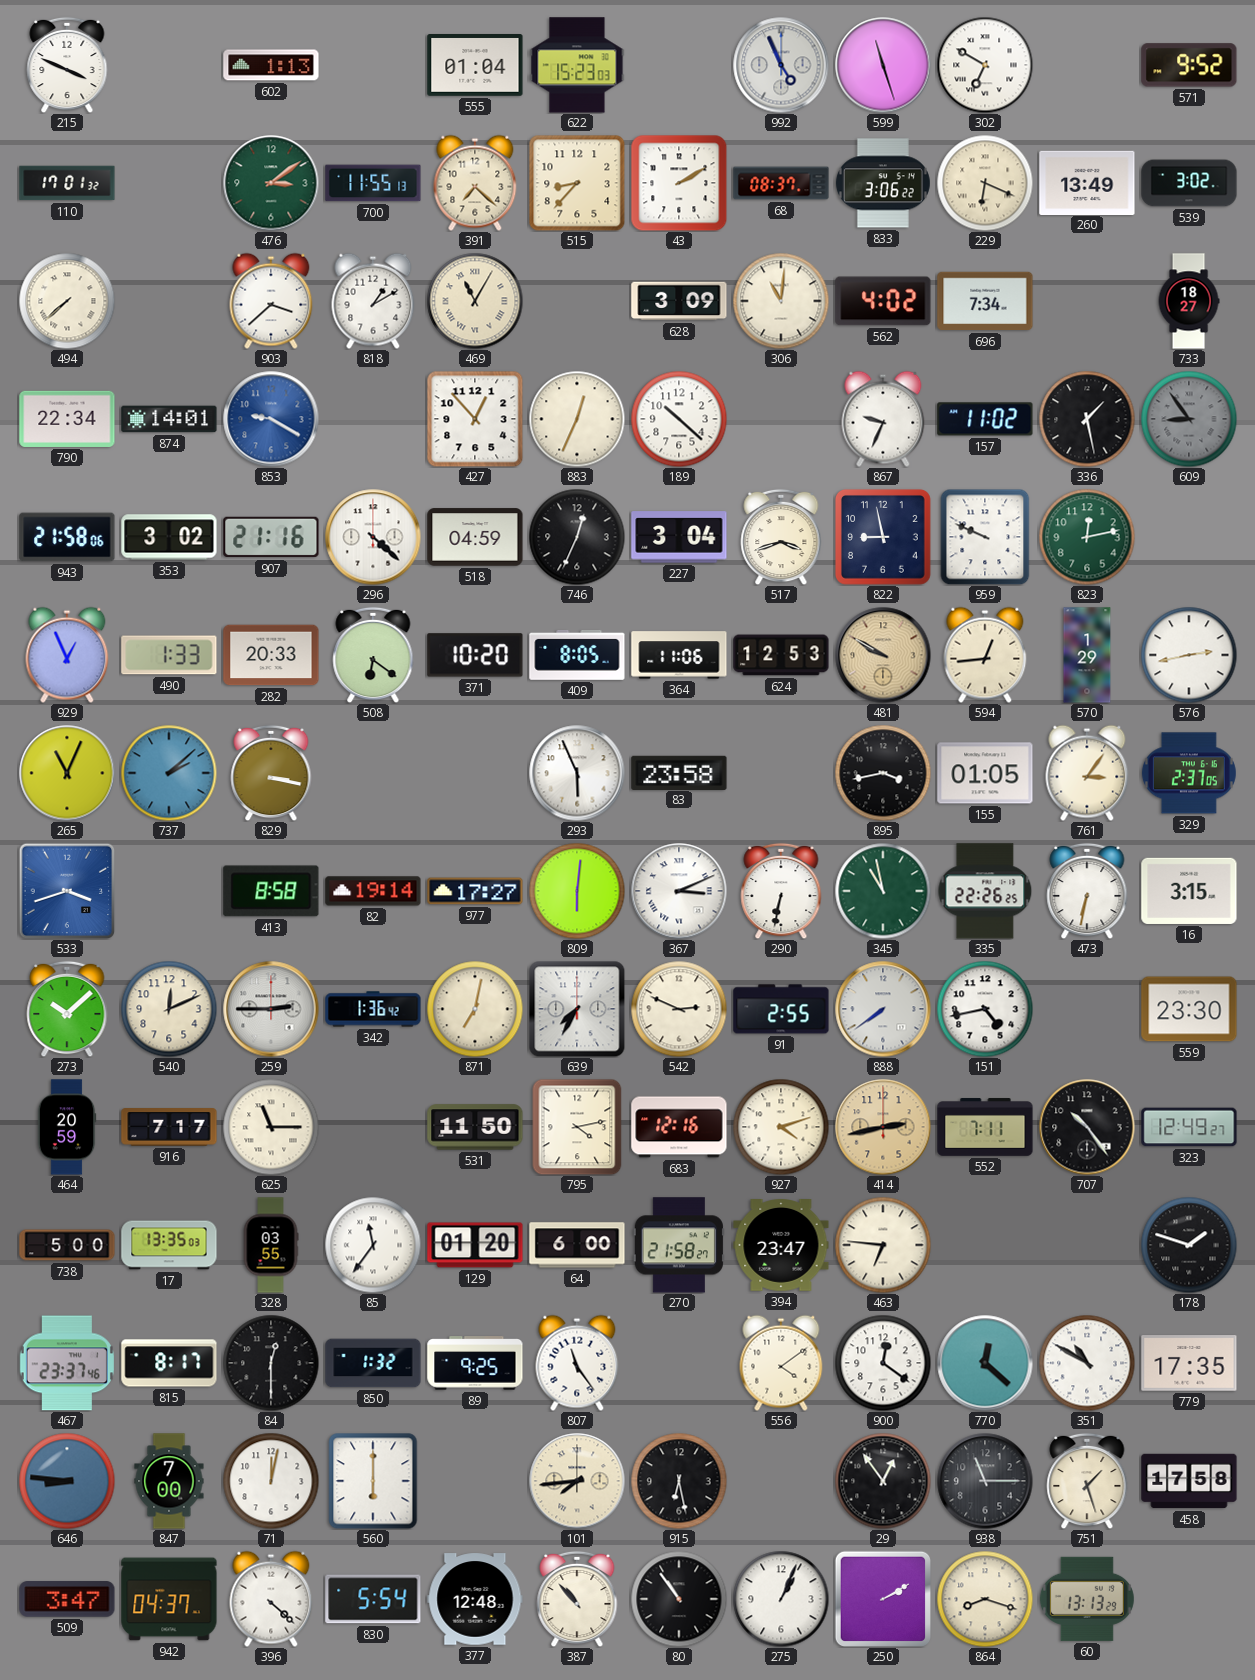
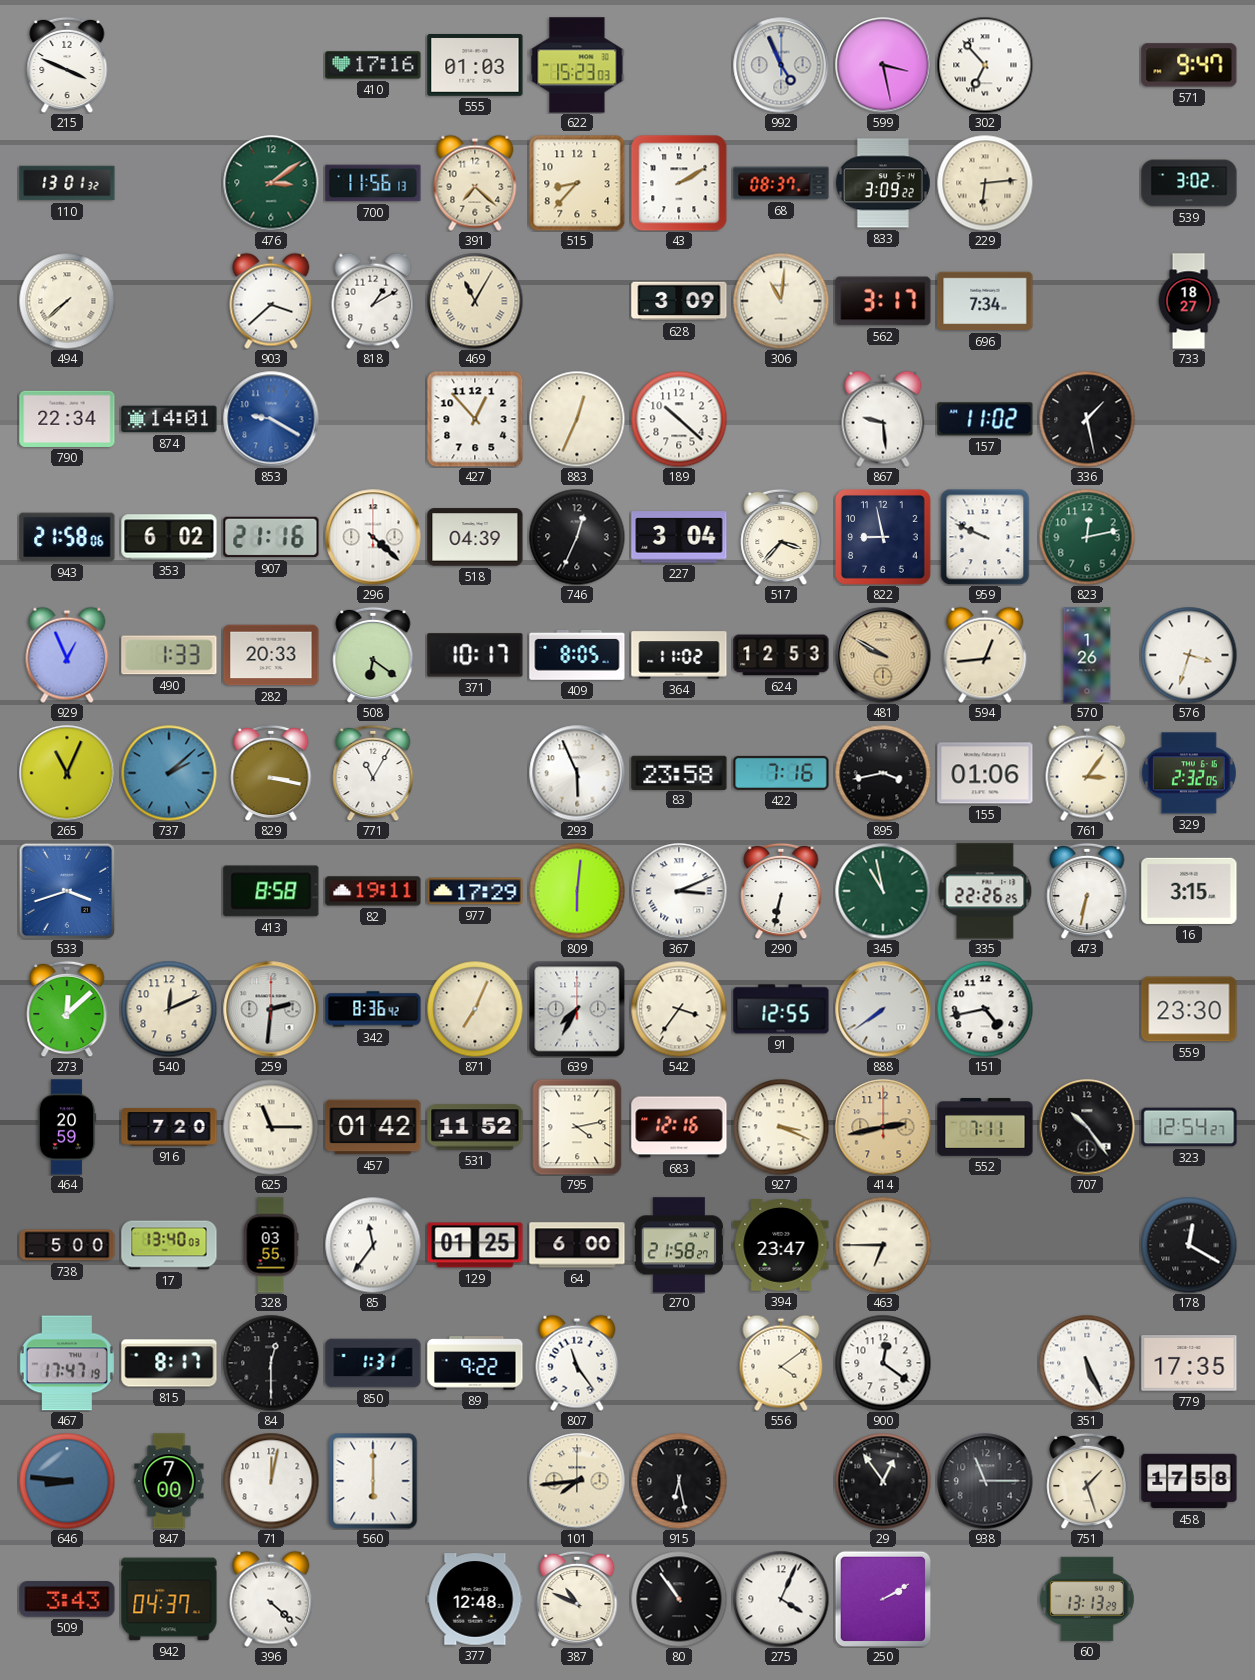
602: 1:13 -> none
410: none -> 17:16
555: 01:04 -> 01:03
599: 11:27 -> 3:28
302: 6:50 -> 6:53
571: 9:52 -> 9:47
110: 17:01 -> 13:01
700: 11:55 -> 11:56
833: 3:06 -> 3:09
229: 6:19 -> 6:14
260: 13:49 -> none
562: 4:02 -> 3:17
867: 9:34 -> 9:29
609: 8:54 -> none
353: 3:02 -> 6:02
518: 04:59 -> 04:39
517: 3:42 -> 3:37
371: 10:20 -> 10:17
364: 11:06 -> 11:02
570: 1:29 -> 1:26
576: 2:43 -> 3:33
771: none -> 11:05
422: none -> 7:16
155: 01:05 -> 01:06
329: 2:37 -> 2:32
82: 19:14 -> 19:11
977: 17:27 -> 17:29
273: 10:08 -> 12:08
259: 2:45 -> 2:31
342: 1:36 -> 8:36
871: 7:02 -> 7:04
542: 2:49 -> 3:36
91: 2:55 -> 12:55
916: 7:17 -> 7:20
457: none -> 01:42
531: 11:50 -> 11:52
927: 4:12 -> 3:19
323: 12:49 -> 12:54
17: 13:35 -> 13:40
129: 01:20 -> 01:25
463: 6:46 -> 6:45
178: 1:48 -> 12:20
467: 23:37 -> 17:47
850: 1:32 -> 1:31
89: 9:25 -> 9:22
770: 12:22 -> none
351: 10:50 -> 5:26
509: 3:47 -> 3:43
830: 5:54 -> none
387: 10:53 -> 10:49
275: 1:04 -> 4:04
864: 8:18 -> none
